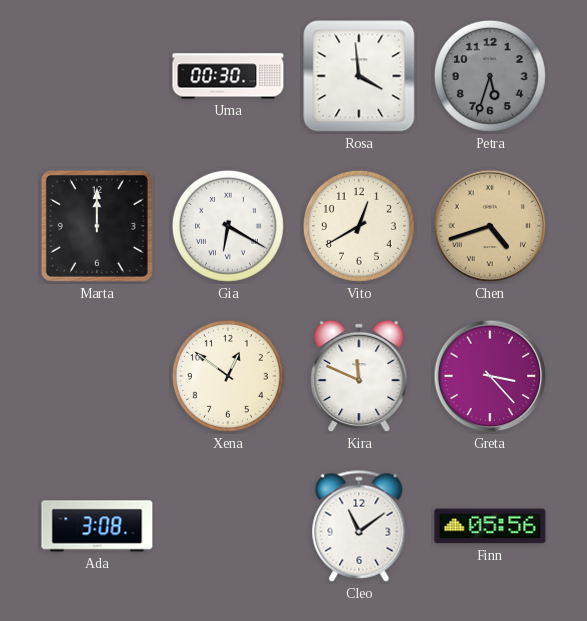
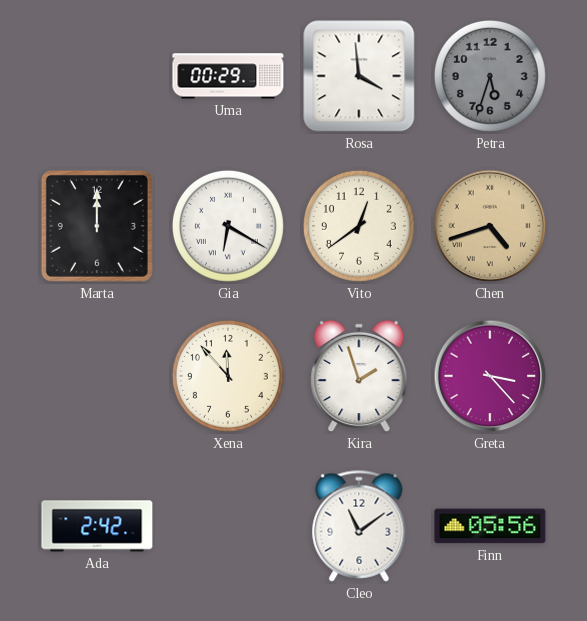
Uma: 00:30 -> 00:29
Vito: 12:40 -> 12:39
Xena: 12:51 -> 11:53
Kira: 11:49 -> 1:57
Ada: 3:08 -> 2:42
